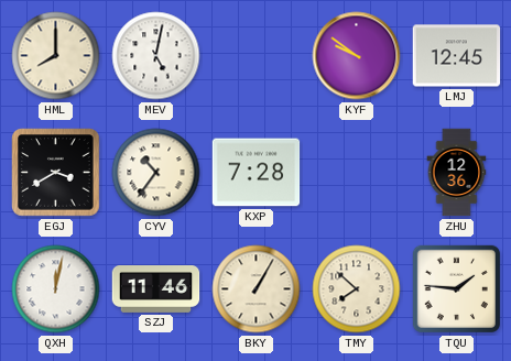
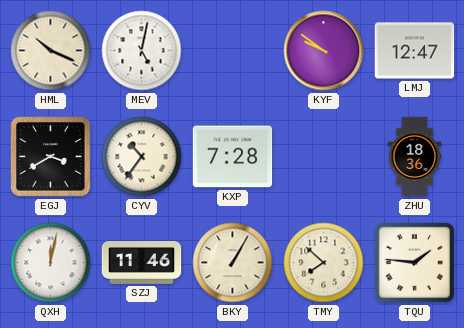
HML: 8:00 -> 10:19
LMJ: 12:45 -> 12:47
ZHU: 12:36 -> 18:36
